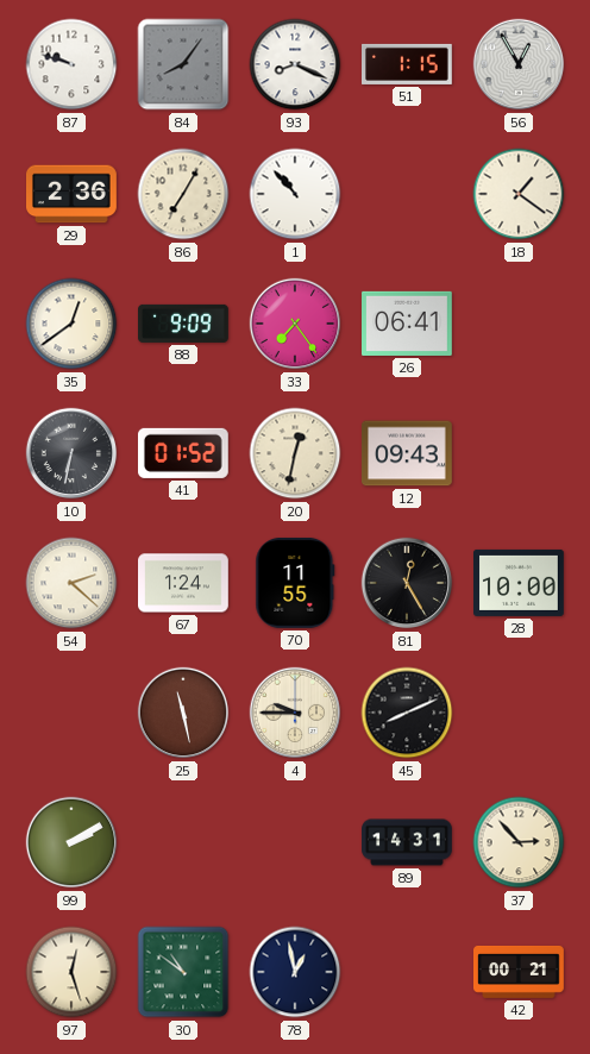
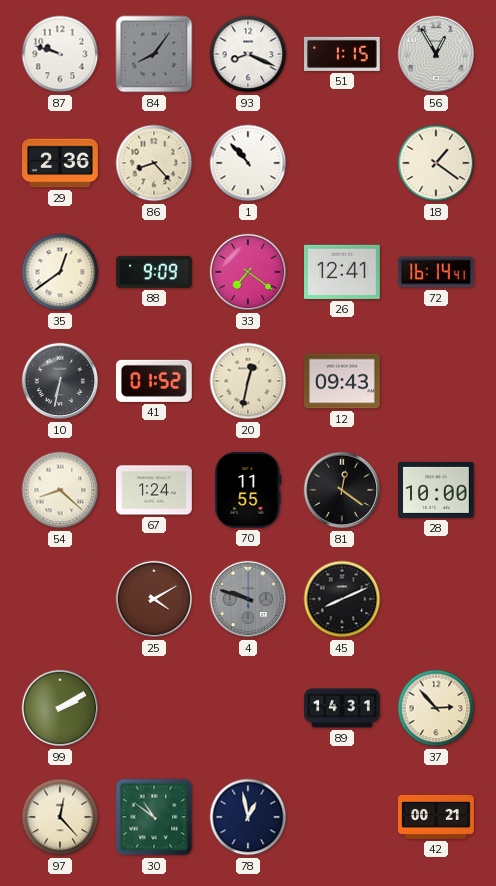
86: 7:05 -> 8:23
33: 7:24 -> 7:21
26: 06:41 -> 12:41
72: none -> 16:14
54: 2:22 -> 8:22
81: 12:25 -> 12:21
25: 11:28 -> 4:10
4: 9:45 -> 9:48
4 dial: cream -> grey
97: 12:27 -> 12:23
